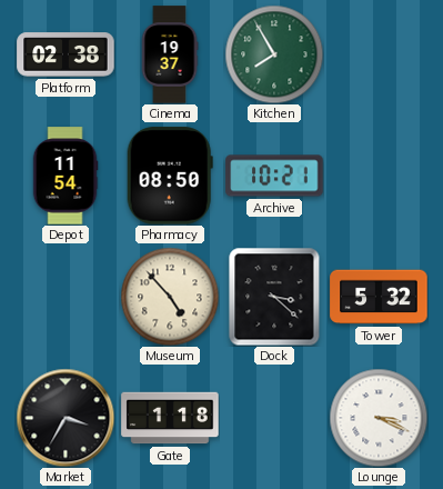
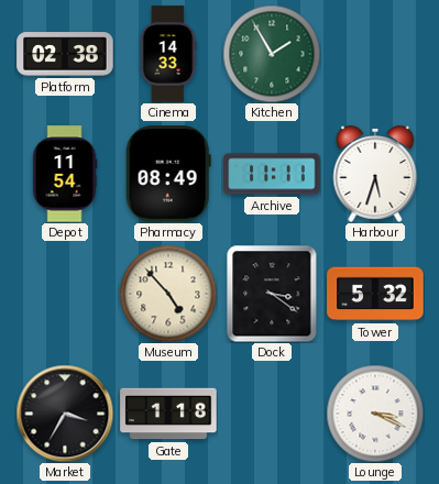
Cinema: 19:37 -> 14:33
Kitchen: 7:55 -> 1:55
Pharmacy: 08:50 -> 08:49
Archive: 10:21 -> 11:11
Harbour: none -> 5:33
Dock: 3:22 -> 3:21
